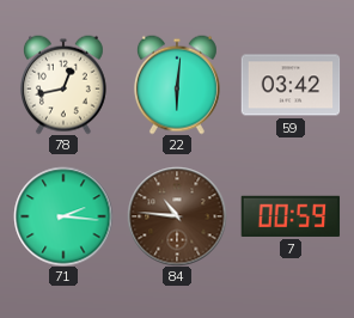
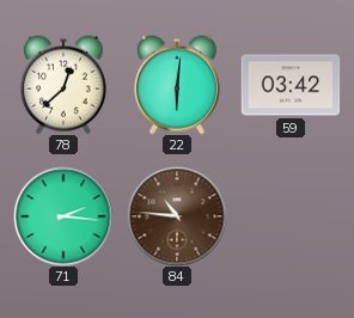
78: 12:43 -> 12:38
7: 00:59 -> none
